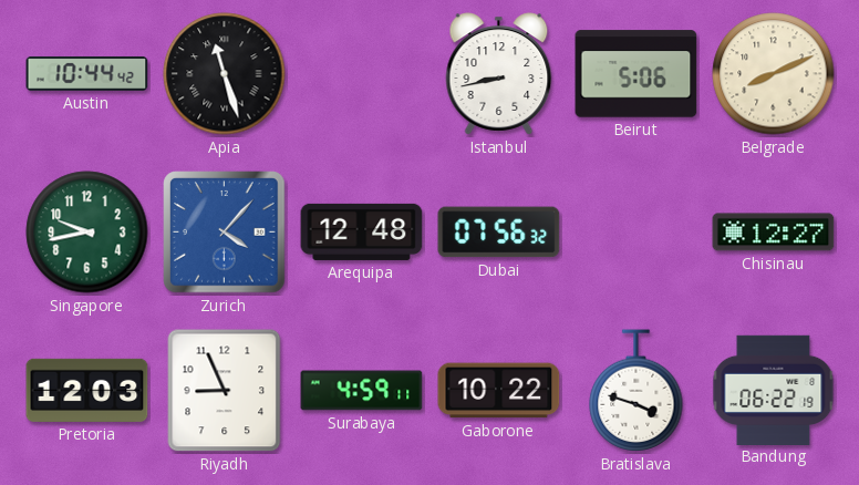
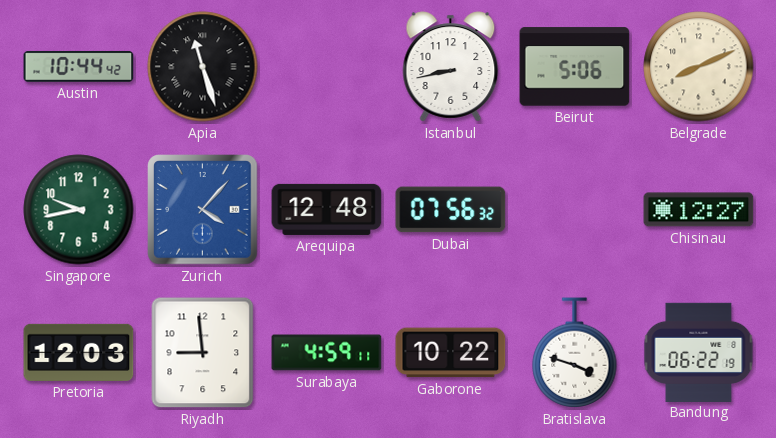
Riyadh: 8:56 -> 8:59
